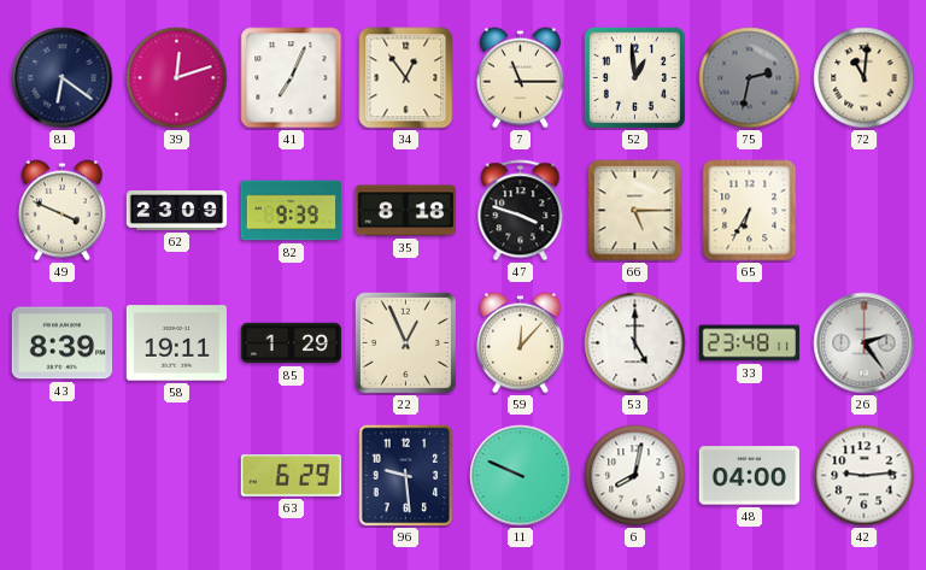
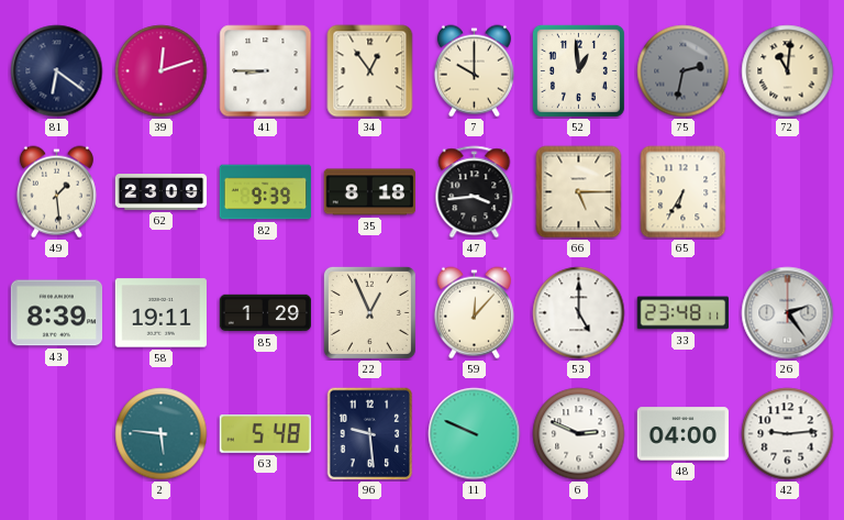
41: 7:04 -> 8:45
7: 11:15 -> 10:00
49: 3:49 -> 1:29
47: 3:48 -> 3:44
2: none -> 5:46
63: 6:29 -> 5:48
6: 8:02 -> 2:49
